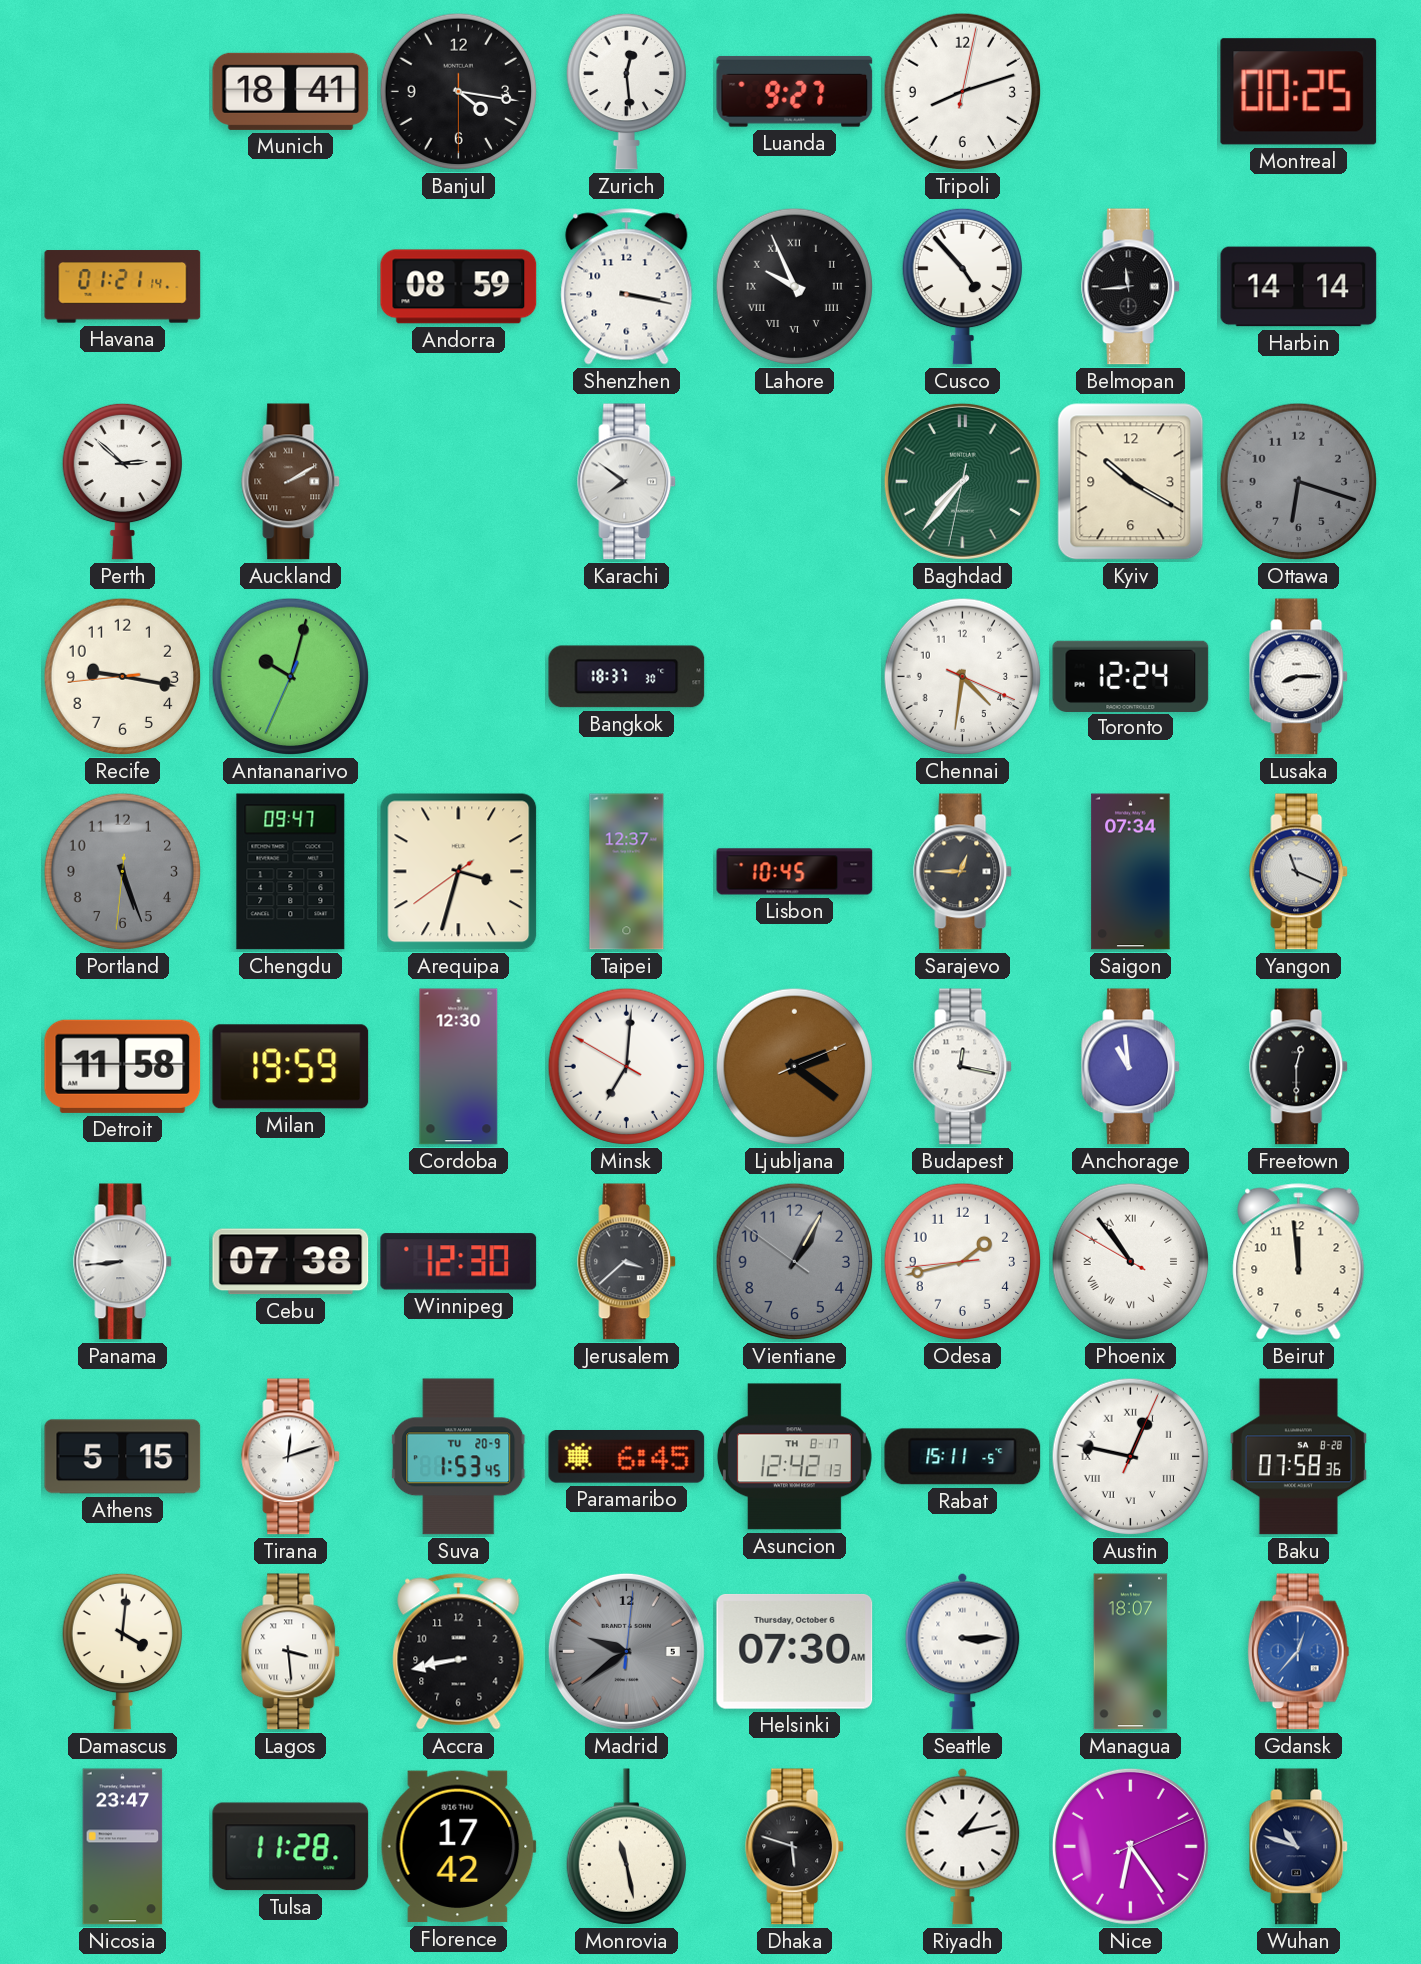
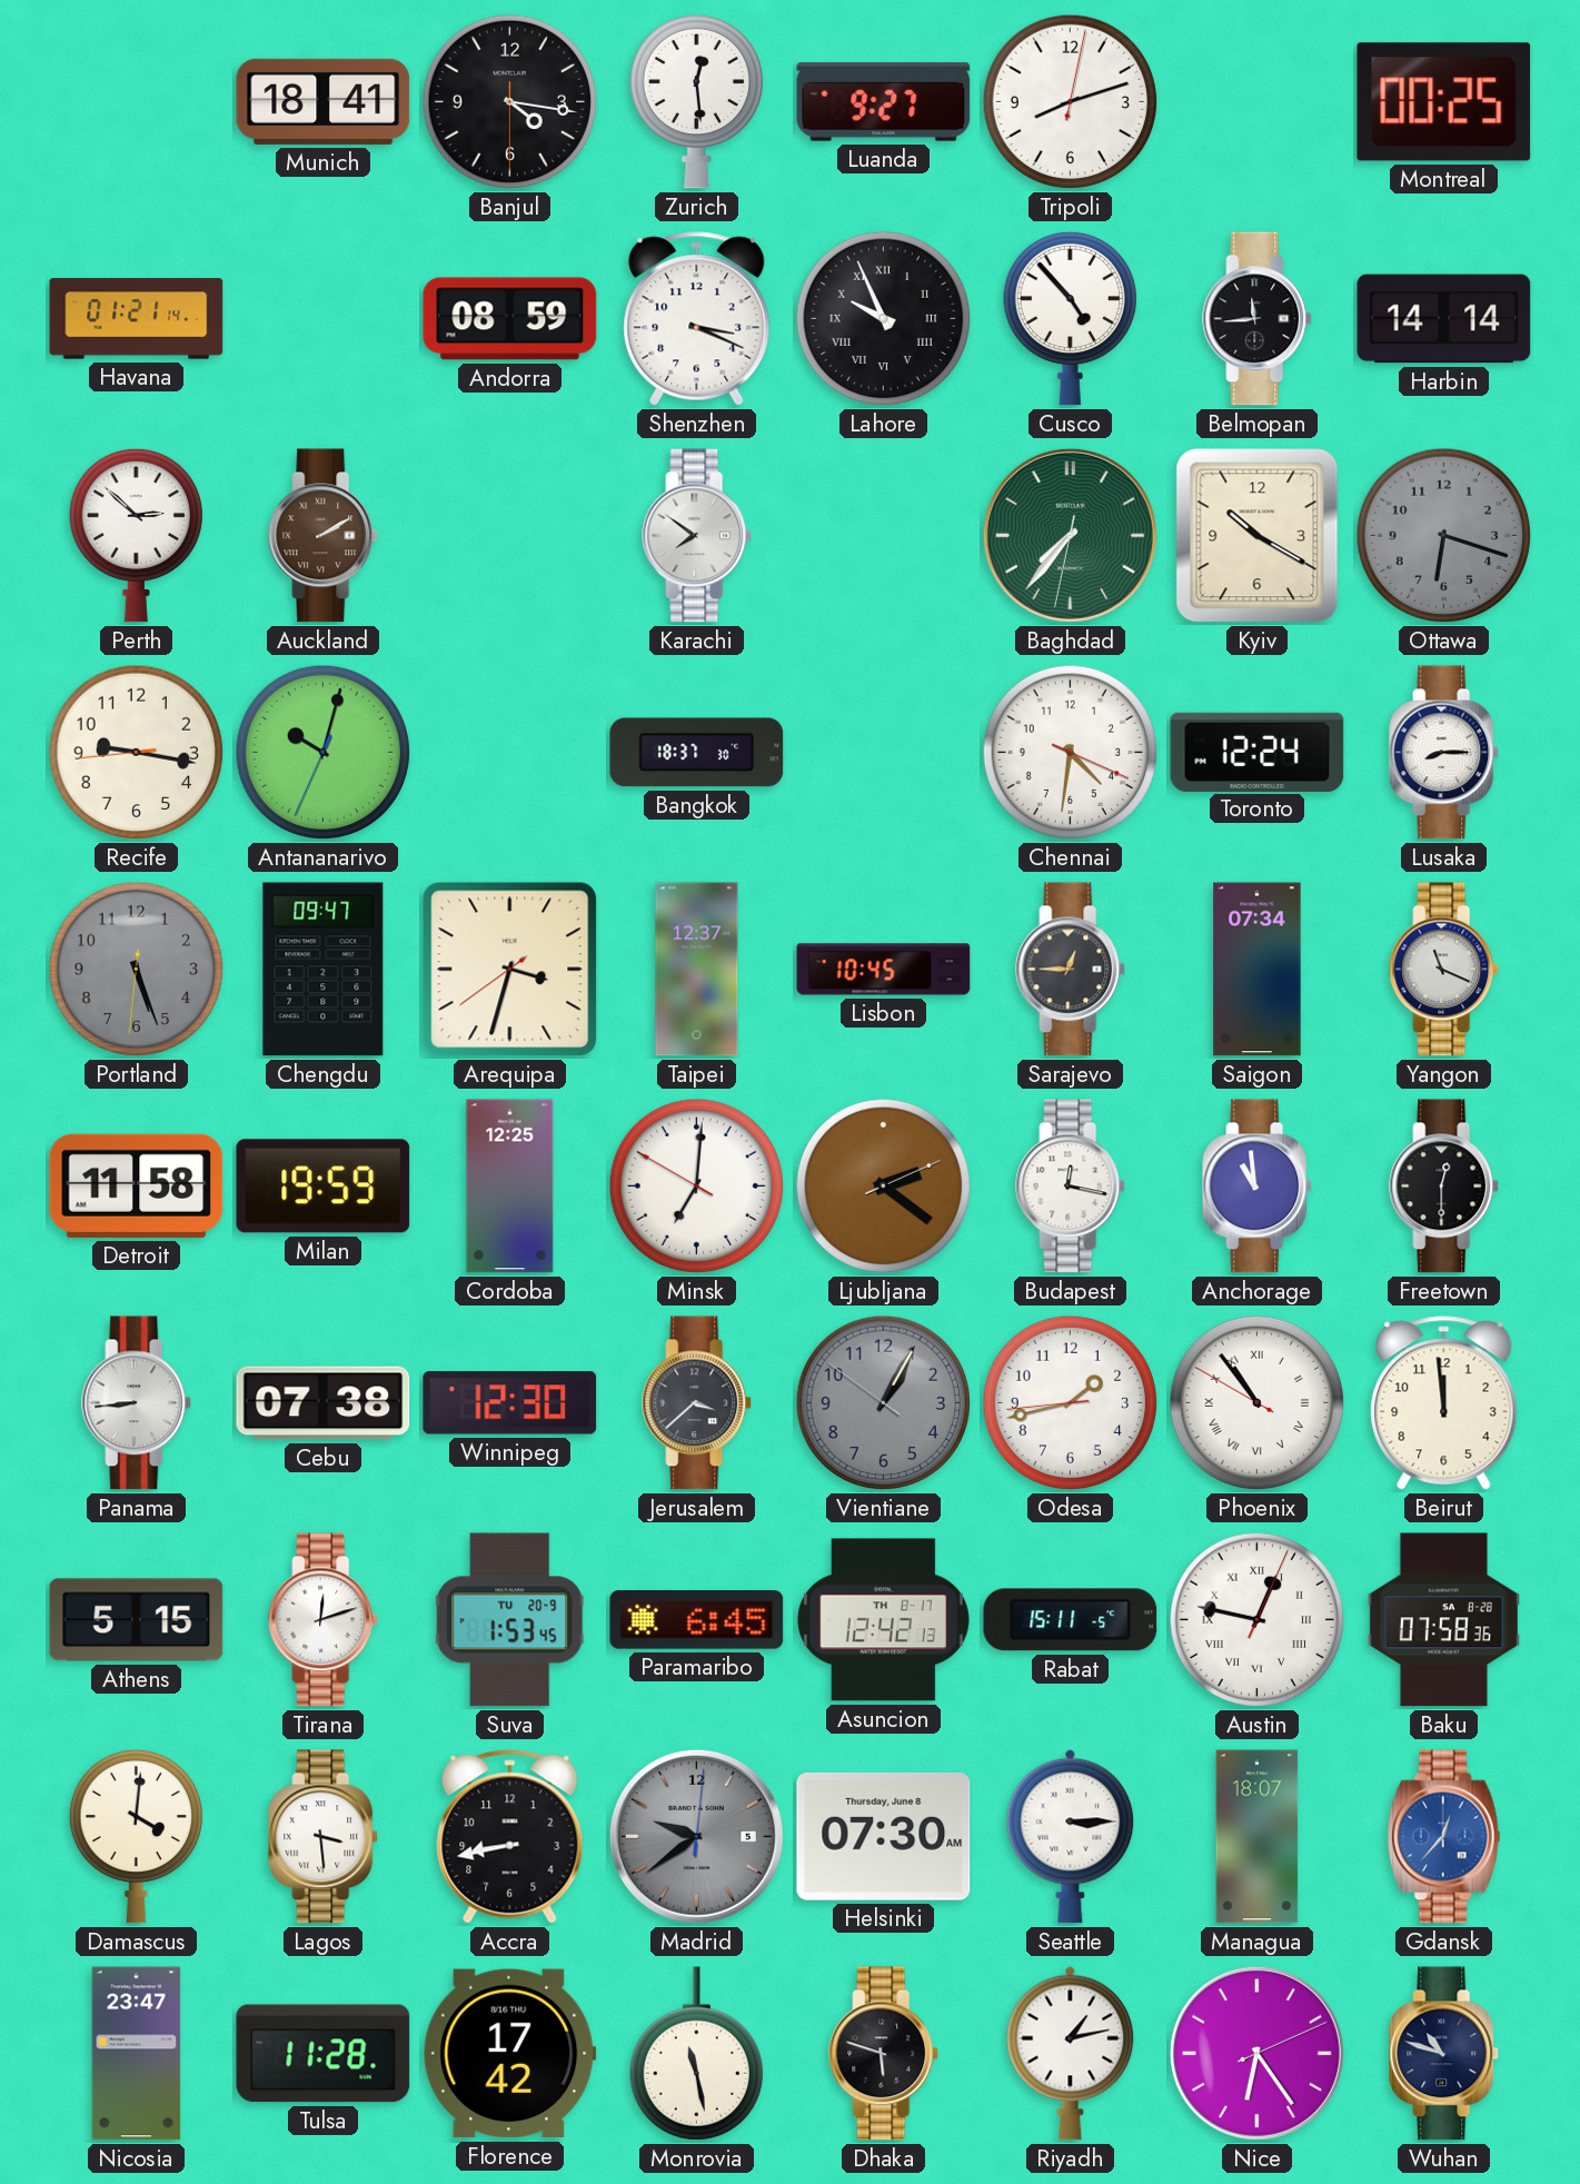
Shenzhen: 3:17 -> 3:19
Cordoba: 12:30 -> 12:25
Helsinki date: Thursday, October 6 -> Thursday, June 8
